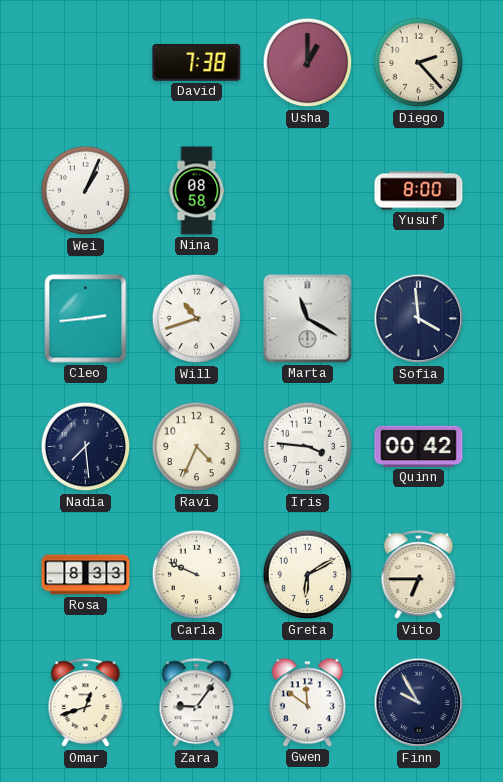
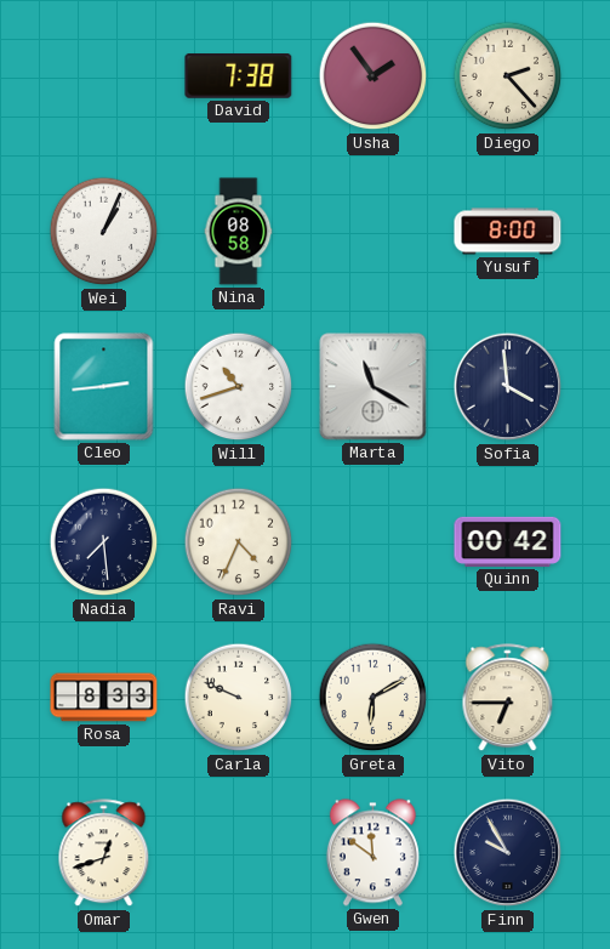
Usha: 1:00 -> 1:54
Iris: 3:46 -> none
Zara: 9:06 -> none
